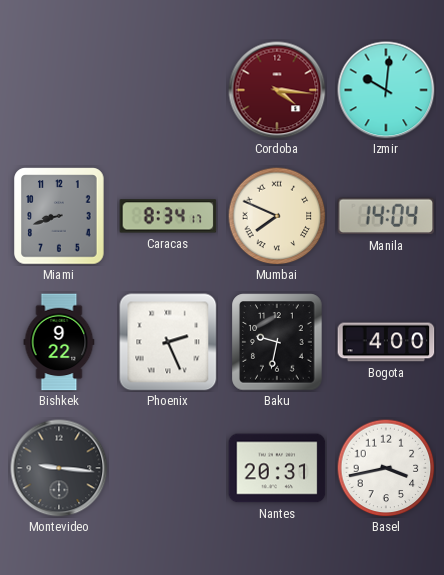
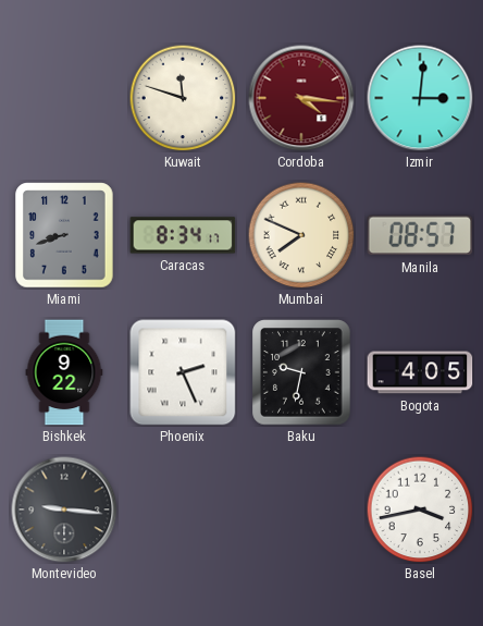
Kuwait: none -> 11:48
Izmir: 10:01 -> 3:01
Manila: 14:04 -> 08:57
Bogota: 4:00 -> 4:05
Nantes: 20:31 -> none
